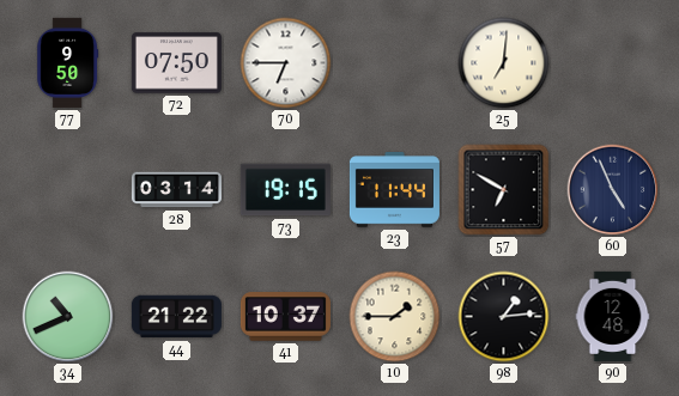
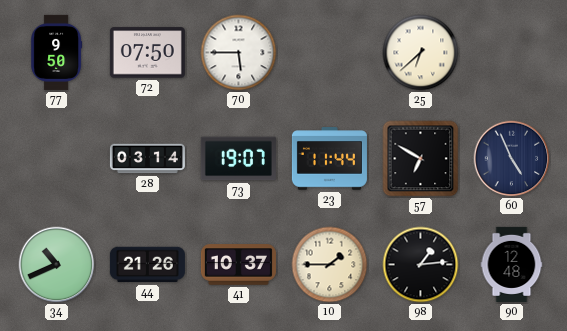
70: 6:45 -> 5:45
25: 7:01 -> 6:38
73: 19:15 -> 19:07
44: 21:22 -> 21:26
